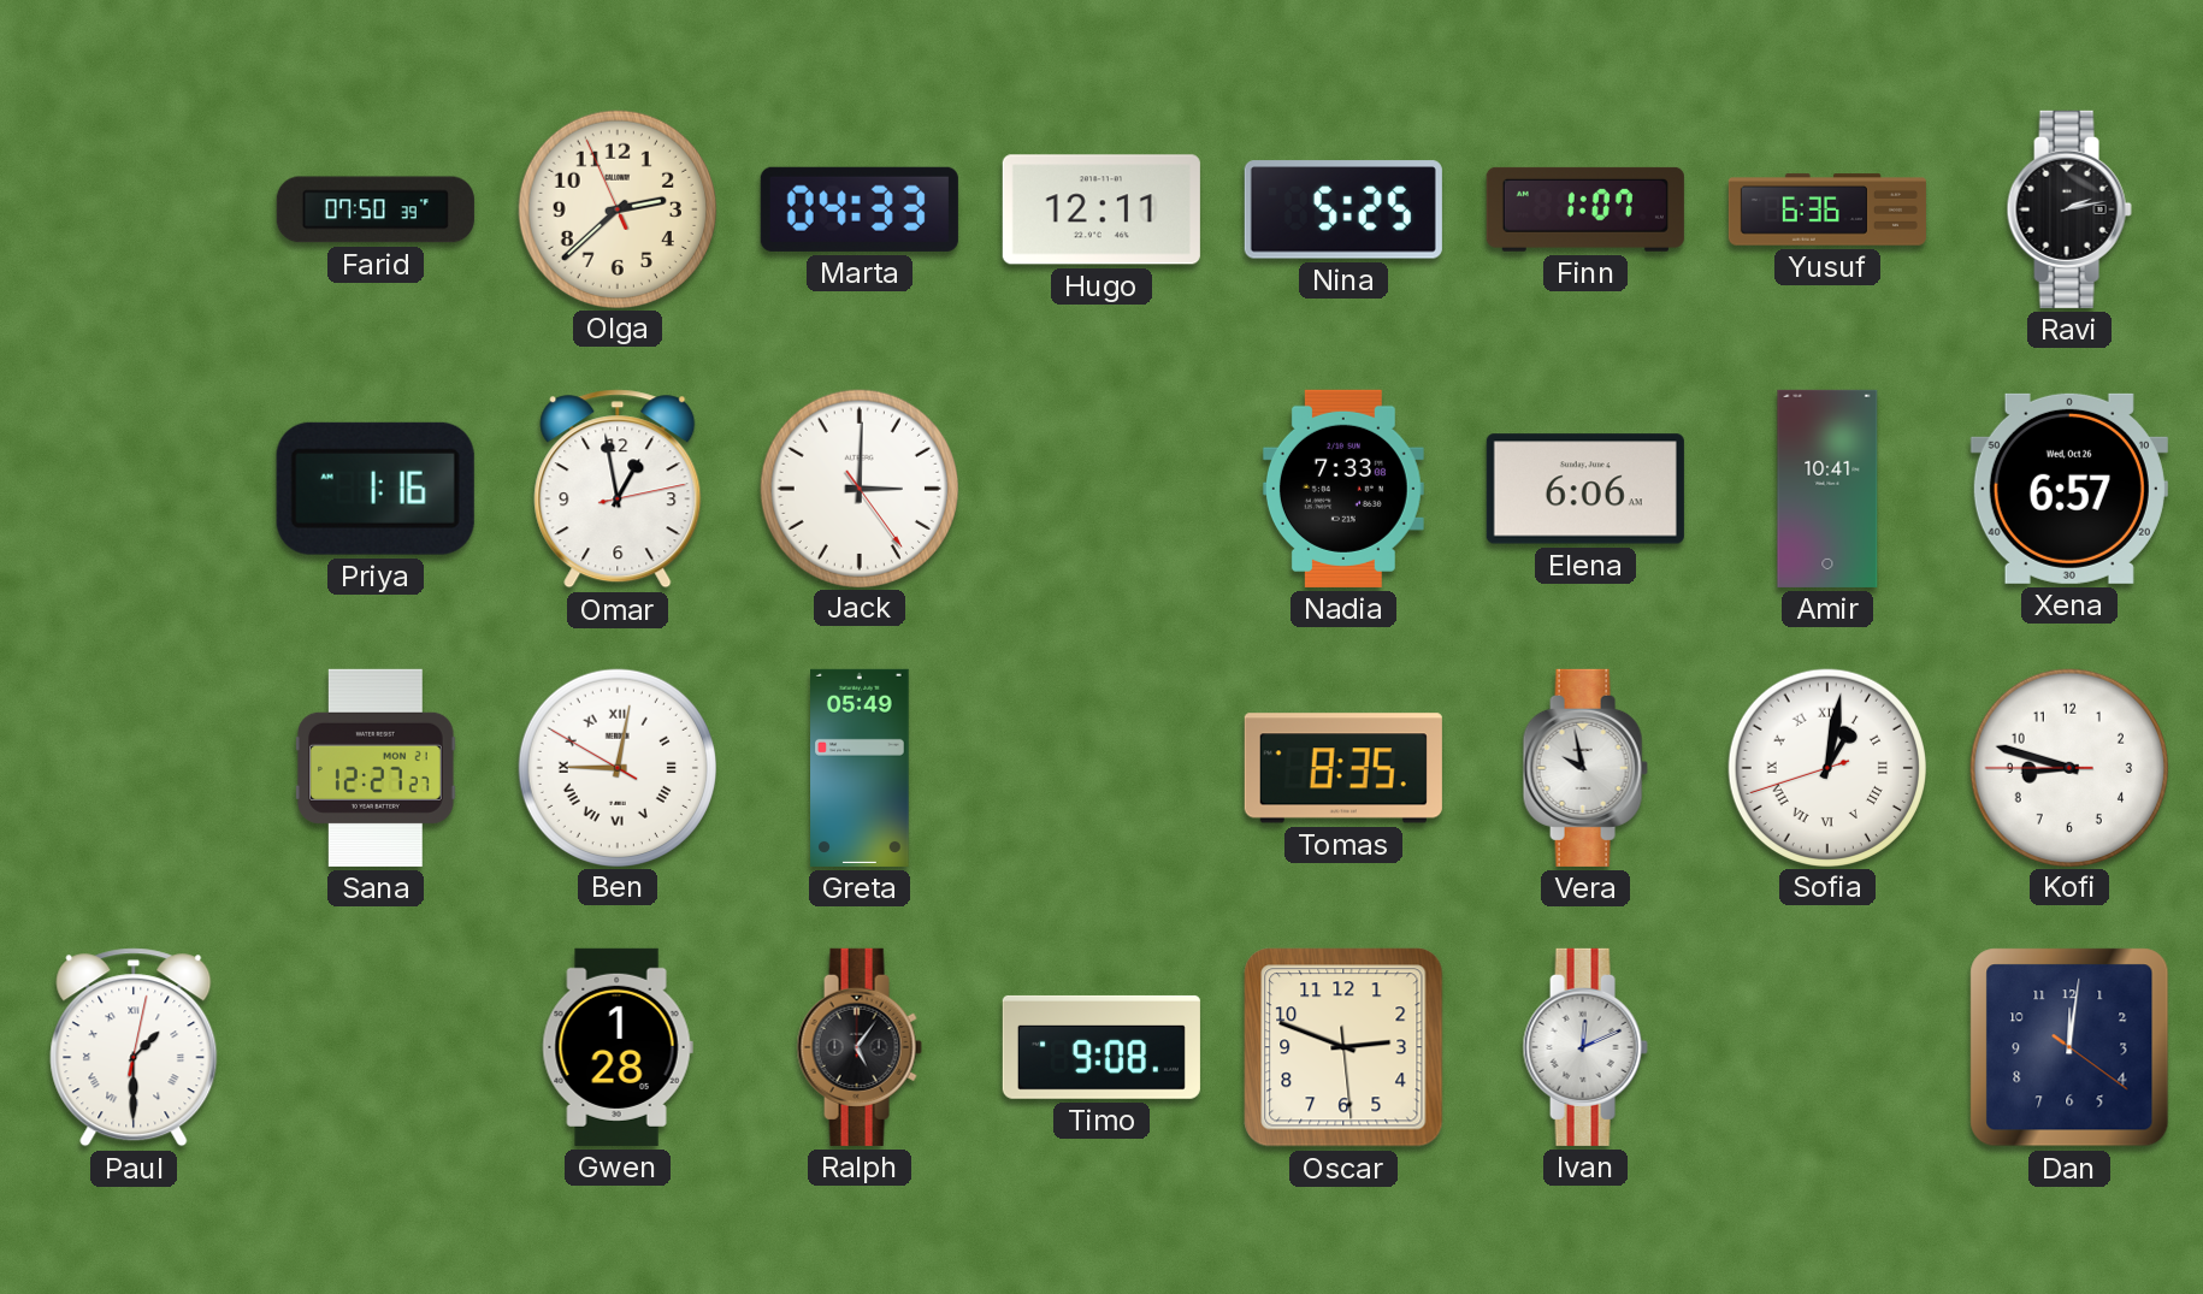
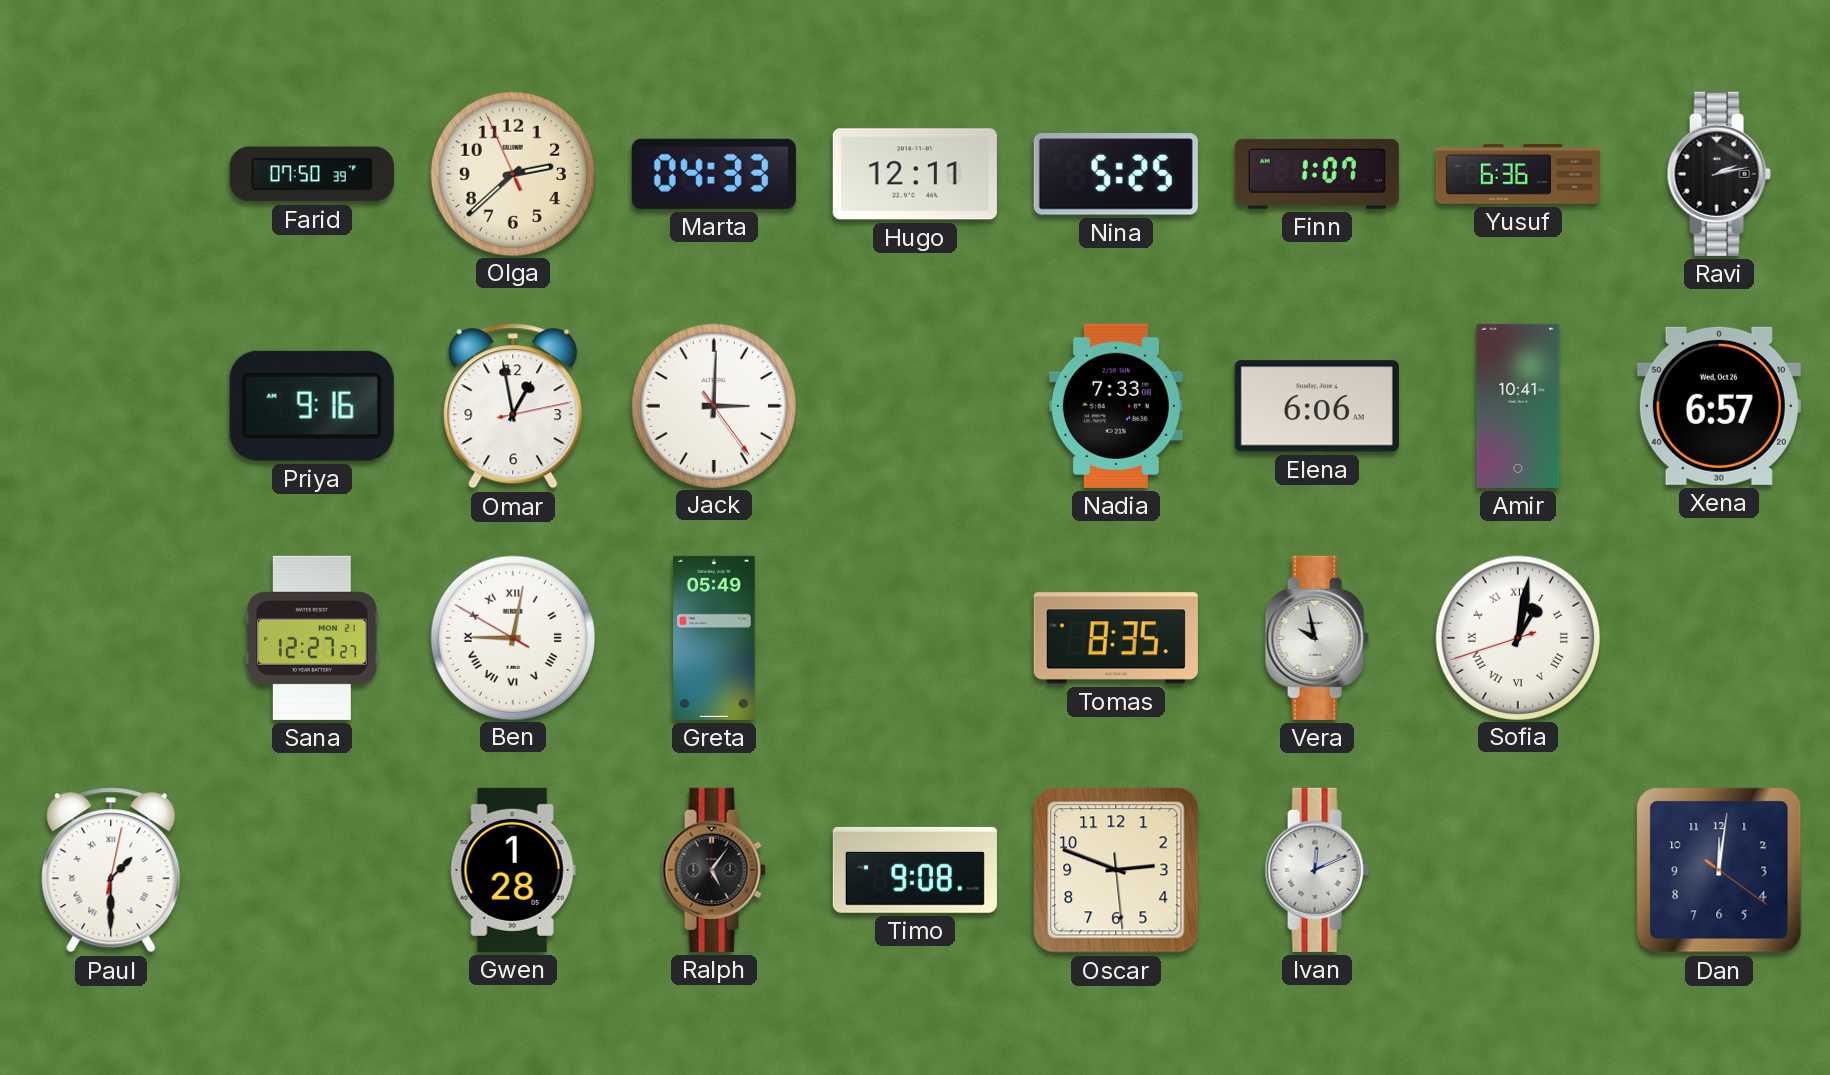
Priya: 1:16 -> 9:16
Kofi: 8:47 -> none
